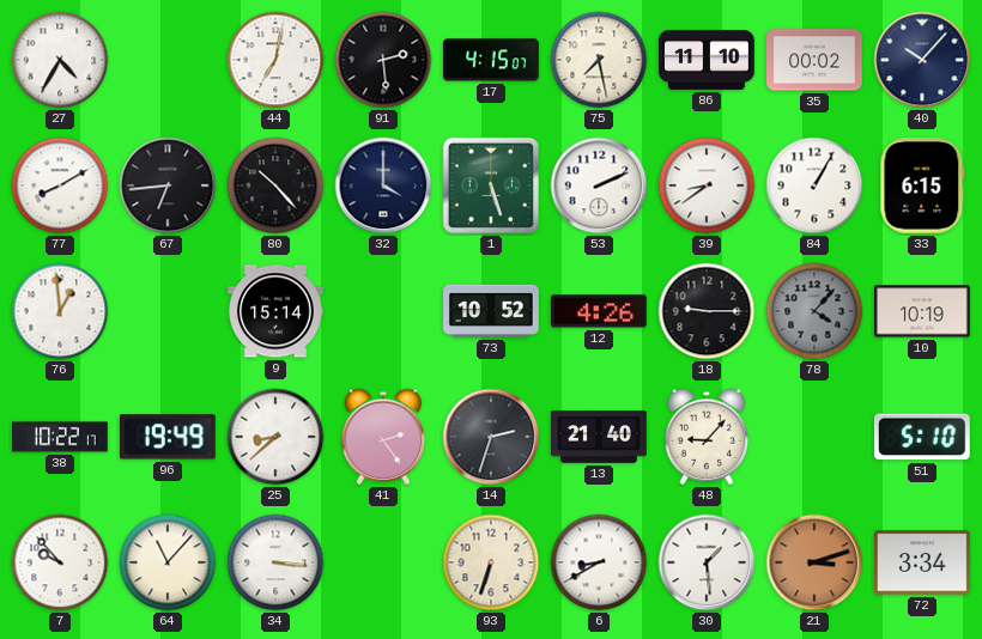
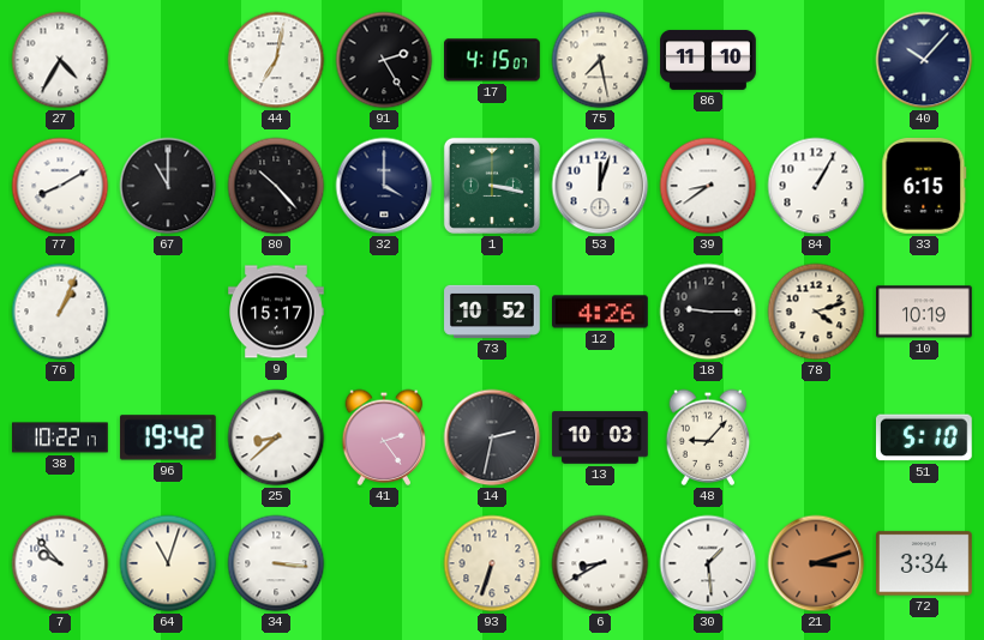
91: 2:29 -> 2:25
35: 00:02 -> none
67: 6:44 -> 11:00
1: 5:27 -> 3:17
53: 2:11 -> 12:03
76: 12:59 -> 1:04
9: 15:14 -> 15:17
78: 4:07 -> 4:12
78 dial: grey -> cream
96: 19:49 -> 19:42
14: 2:33 -> 2:32
13: 21:40 -> 10:03
64: 11:07 -> 11:03
